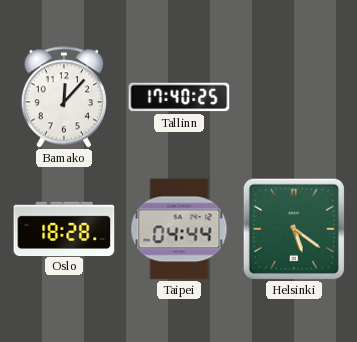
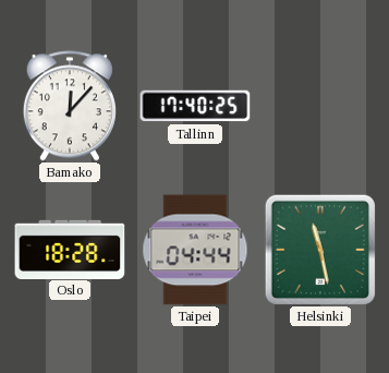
Helsinki: 5:21 -> 11:28
